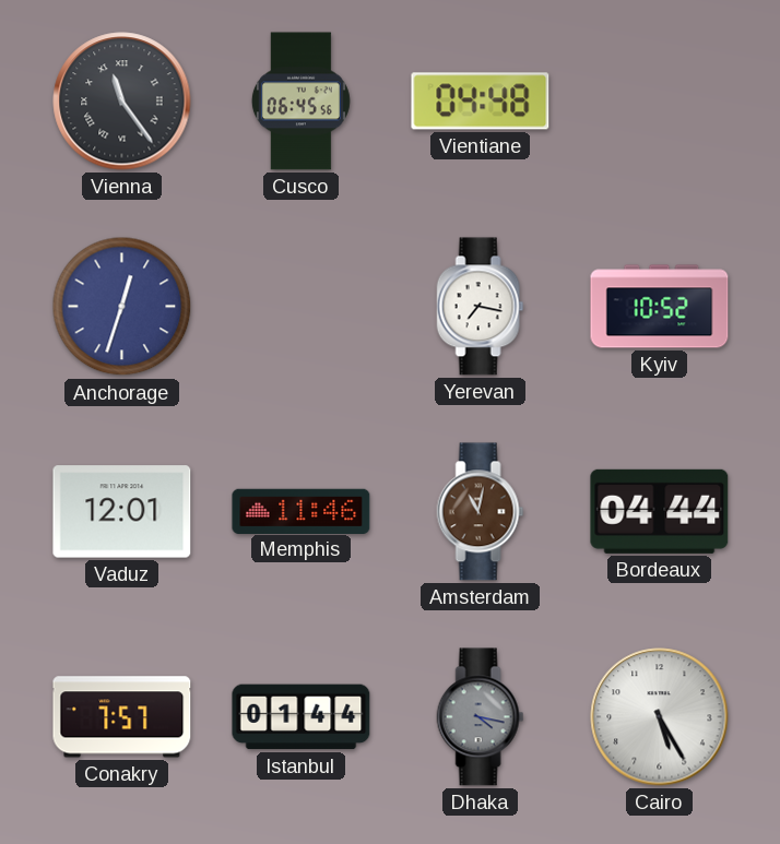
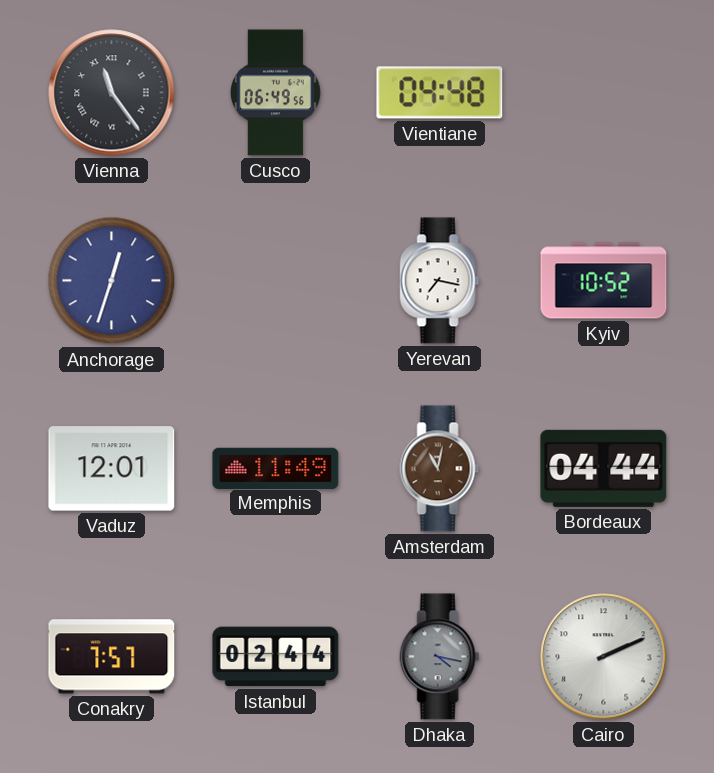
Cusco: 06:45 -> 06:49
Memphis: 11:46 -> 11:49
Istanbul: 01:44 -> 02:44
Cairo: 5:25 -> 2:11
